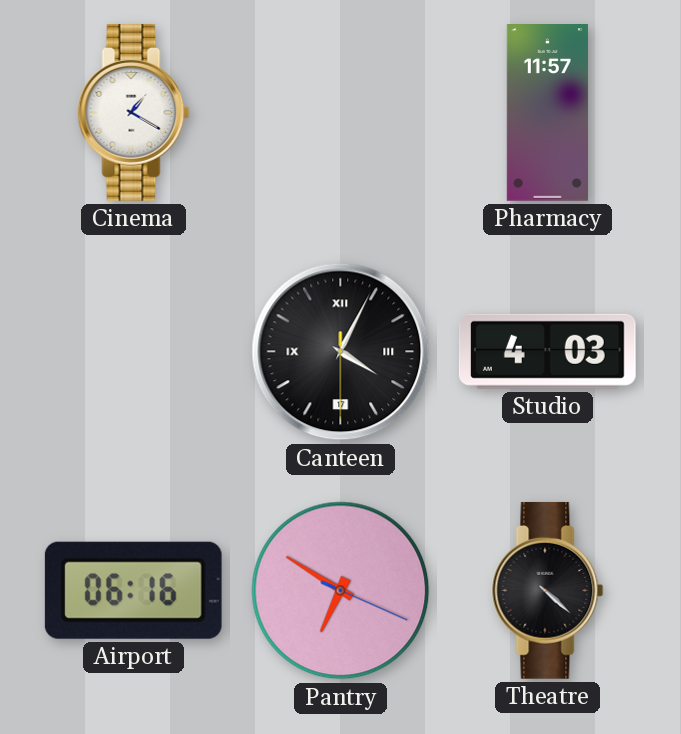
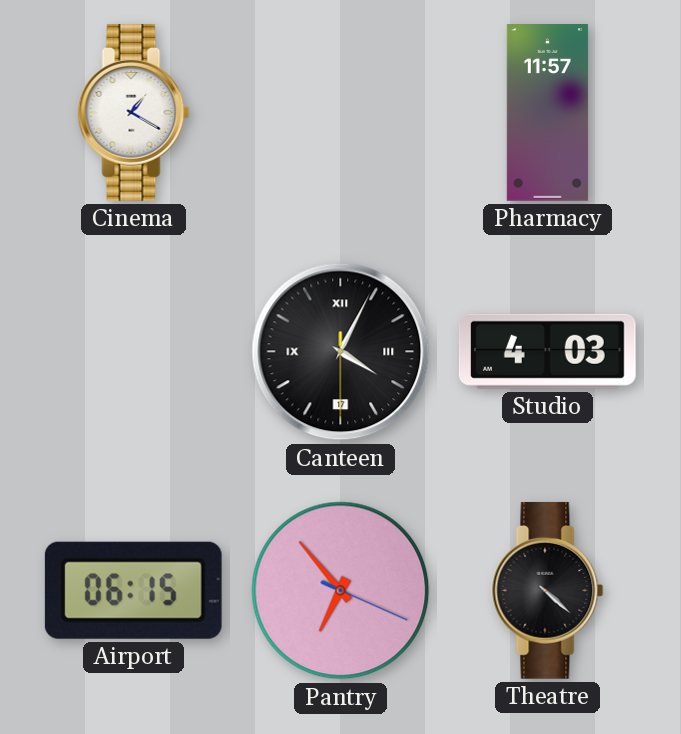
Airport: 06:16 -> 06:15
Pantry: 6:50 -> 6:53
